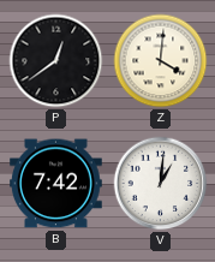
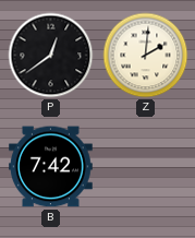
Z: 4:01 -> 2:01
V: 1:01 -> none
